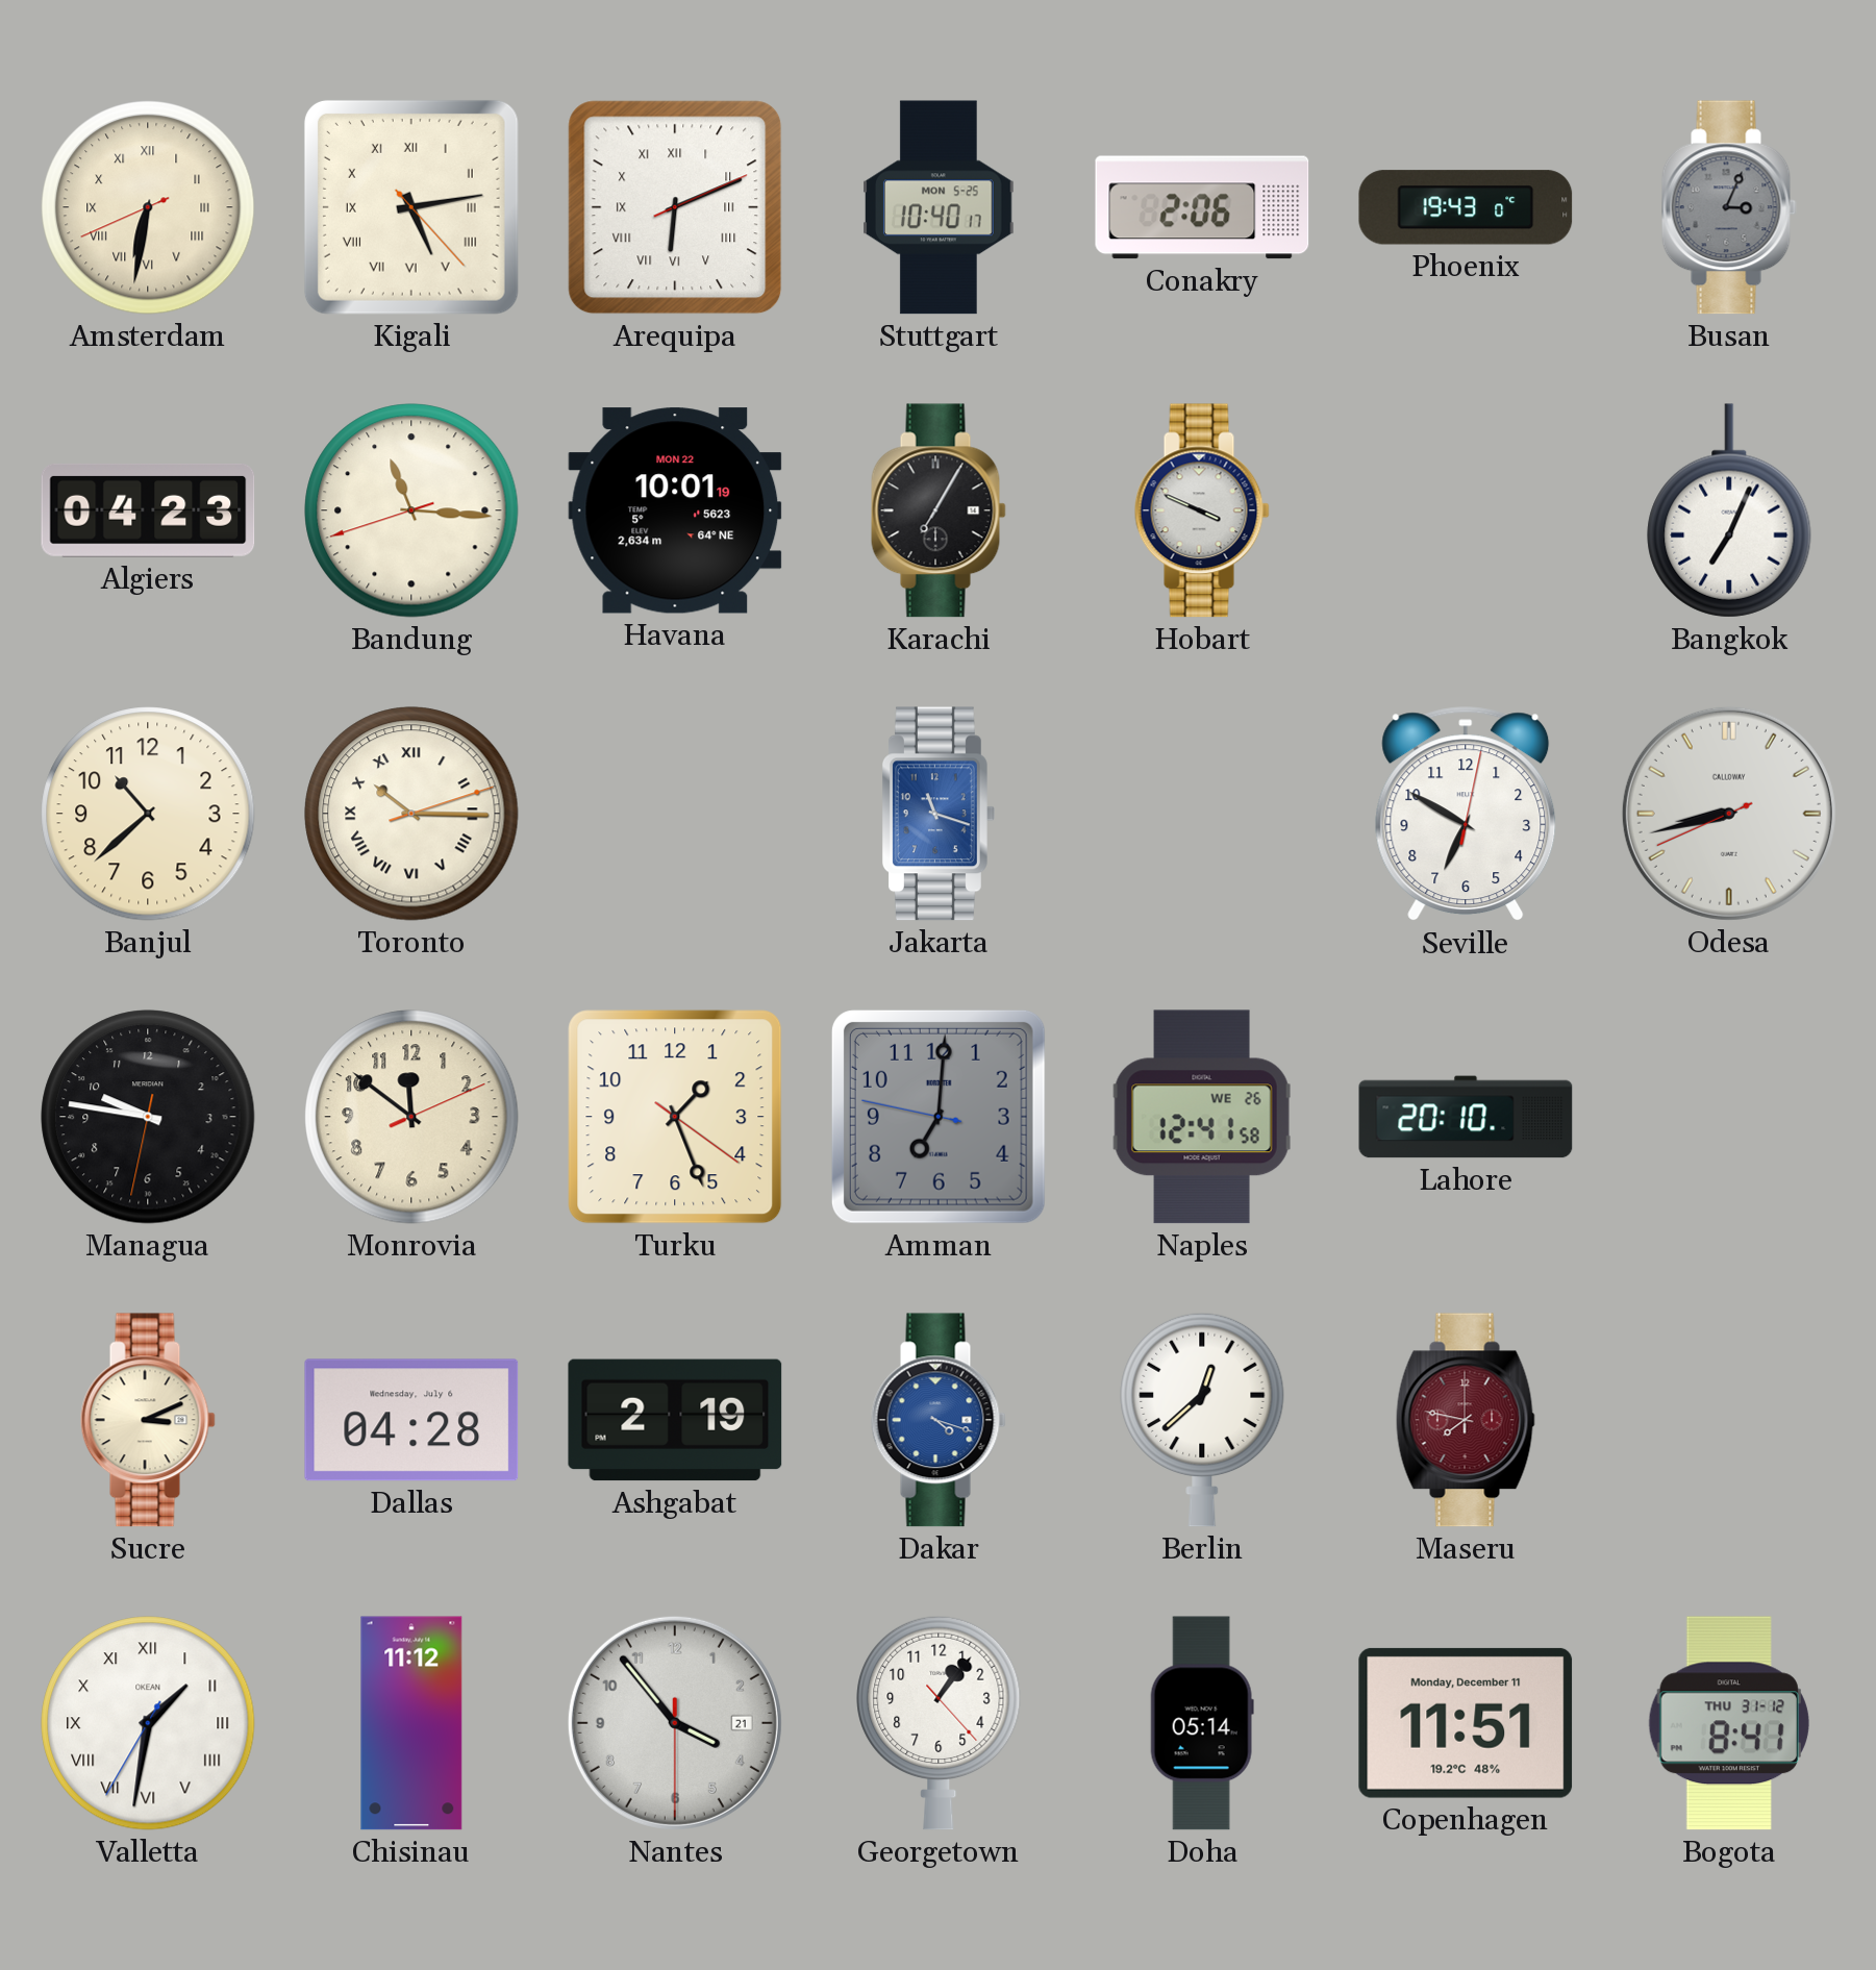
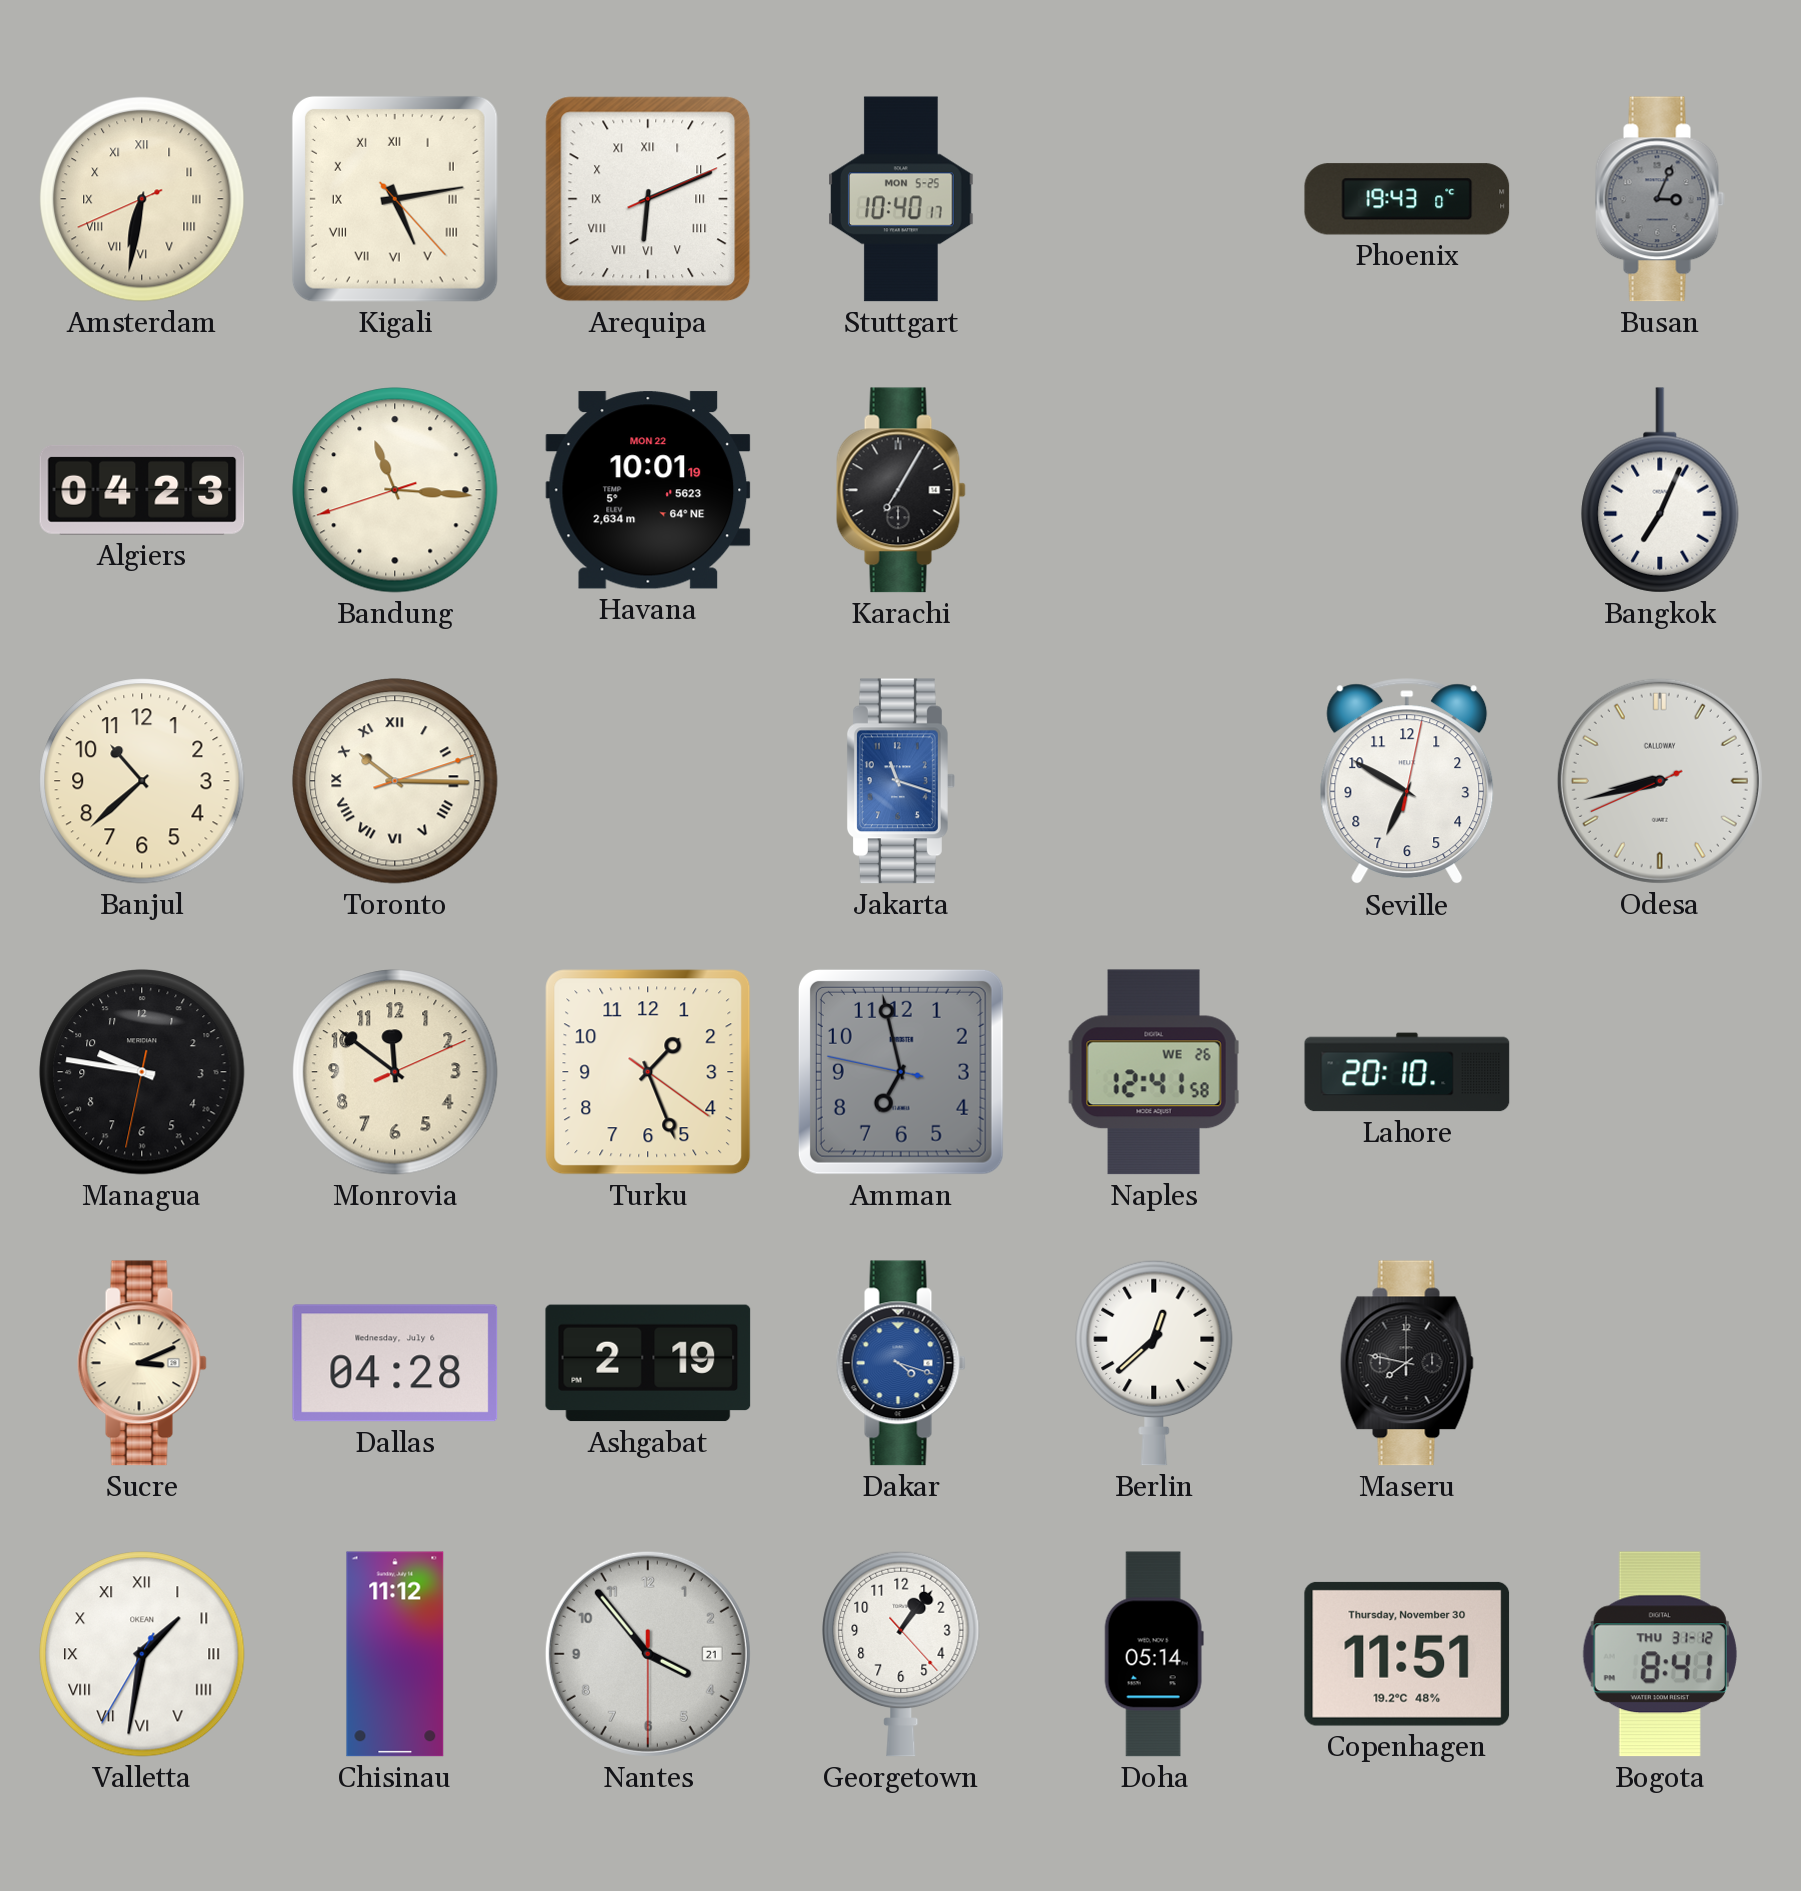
Conakry: 2:06 -> none
Hobart: 3:49 -> none
Amman: 7:00 -> 6:57
Maseru dial: burgundy -> black
Copenhagen date: Monday, December 11 -> Thursday, November 30
